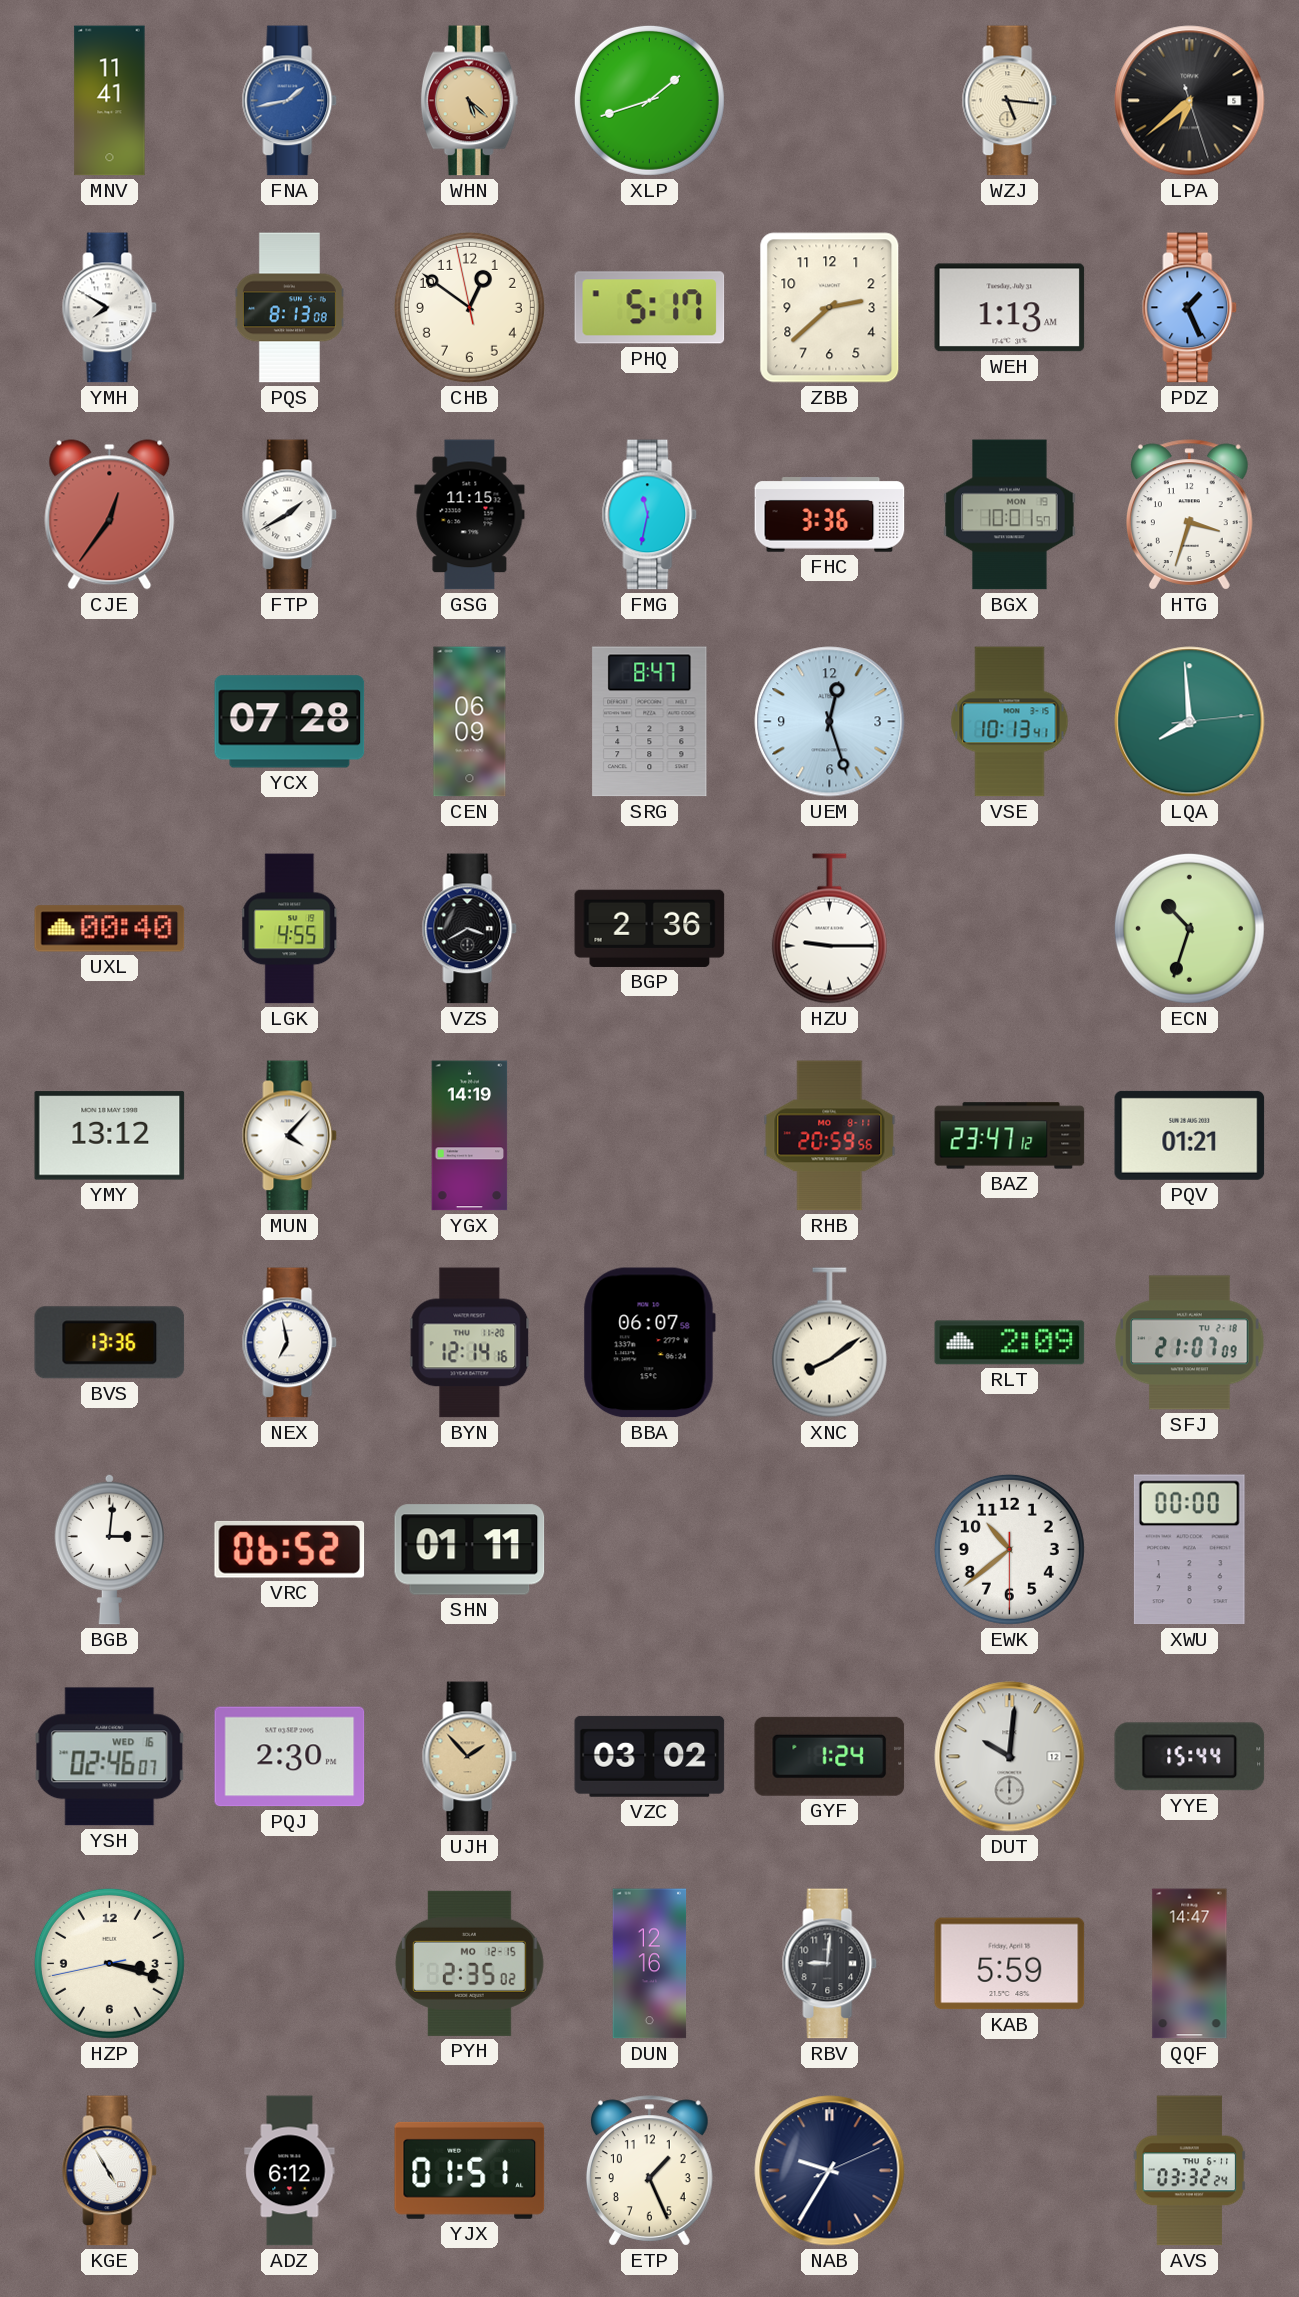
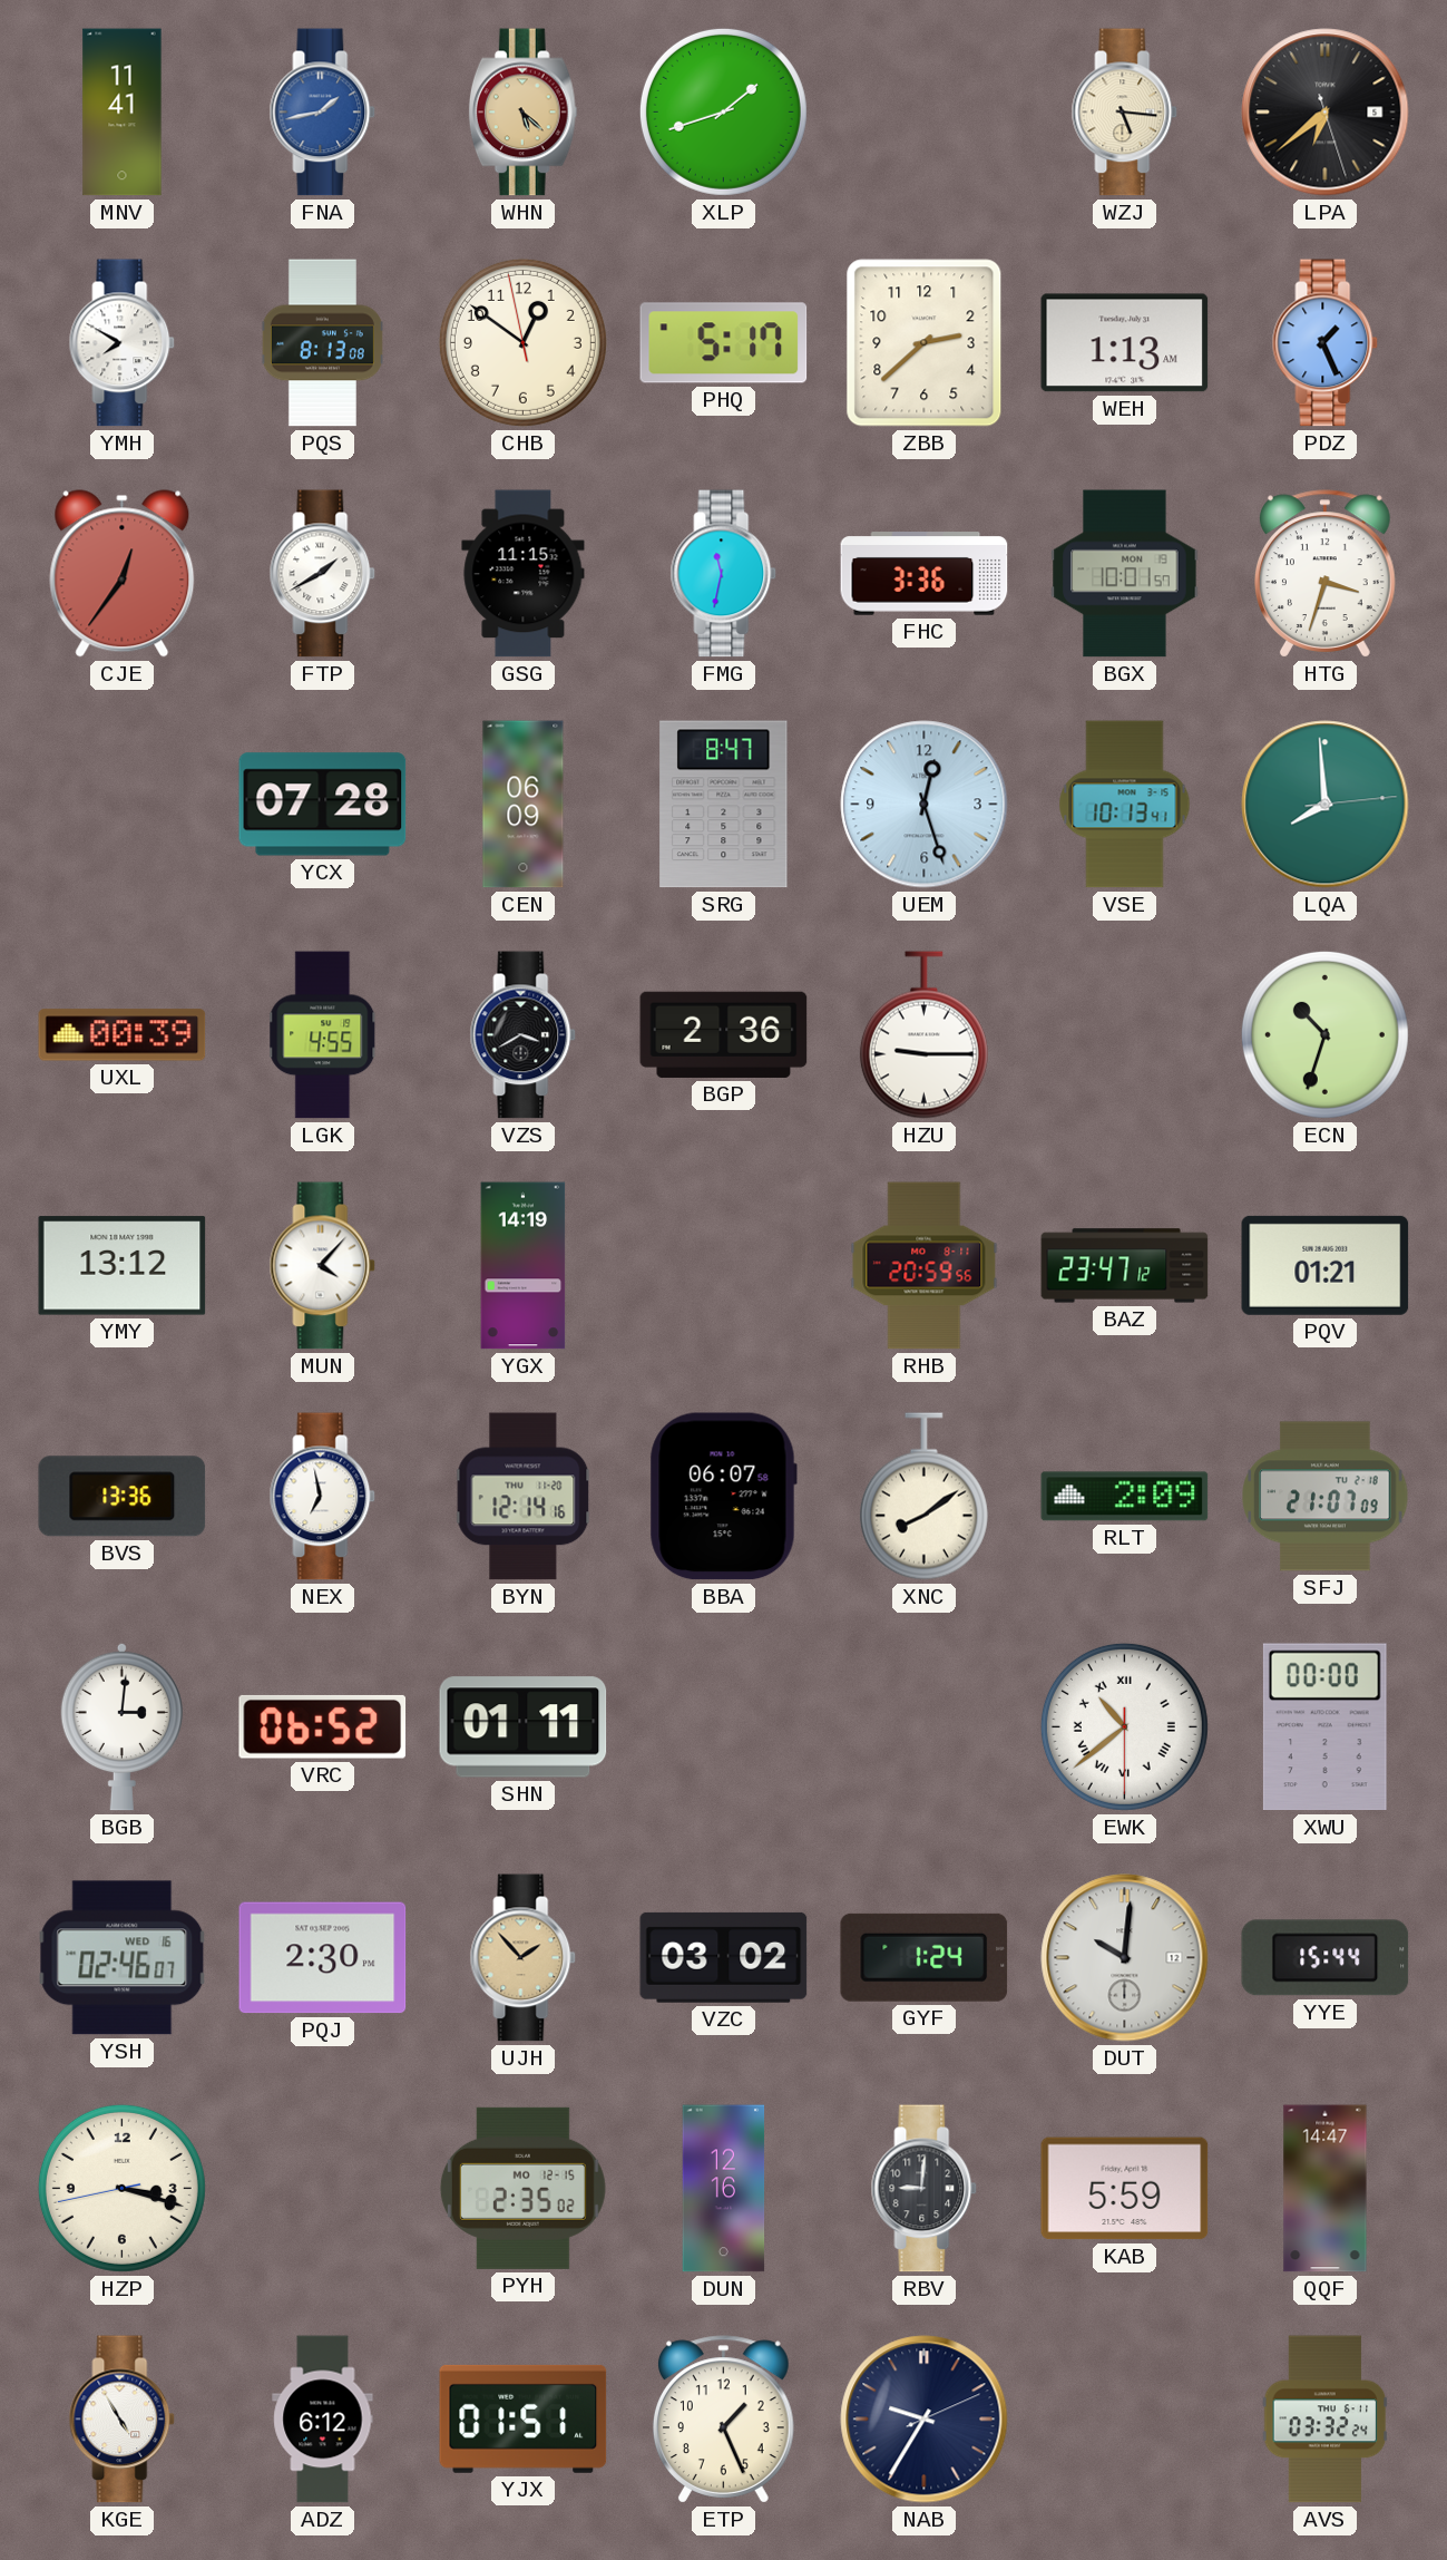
UXL: 00:40 -> 00:39
EWK numerals: Arabic -> Roman
